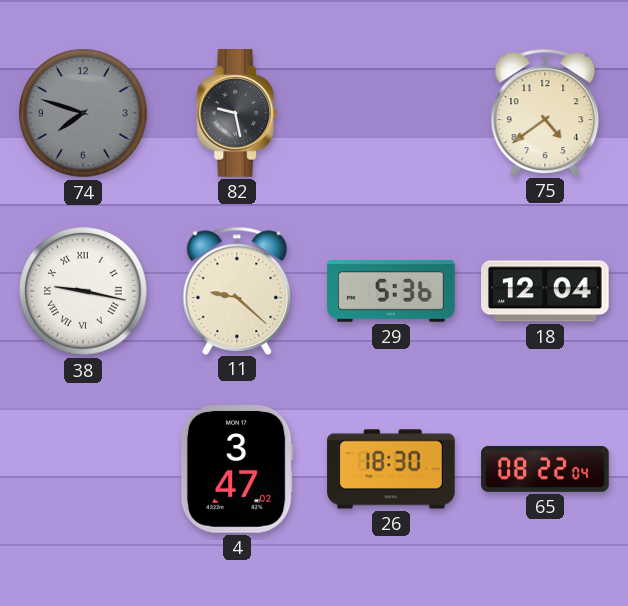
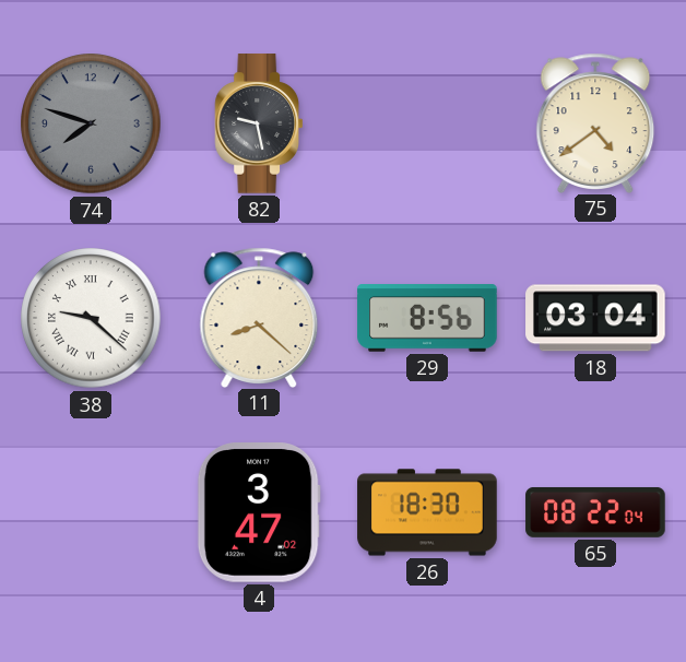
38: 9:17 -> 9:22
11: 9:22 -> 8:22
29: 5:36 -> 8:56
18: 12:04 -> 03:04
